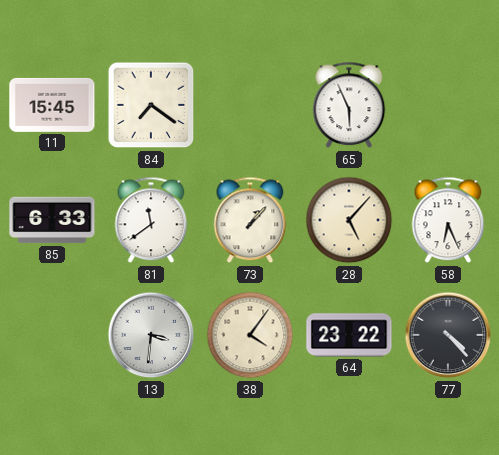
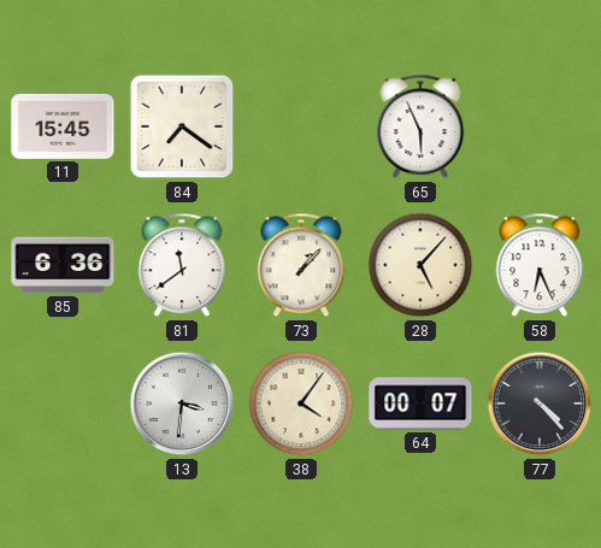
85: 6:33 -> 6:36
64: 23:22 -> 00:07
